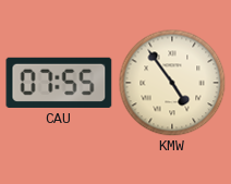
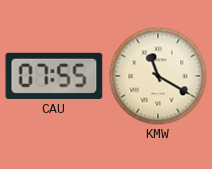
KMW: 4:54 -> 11:20
